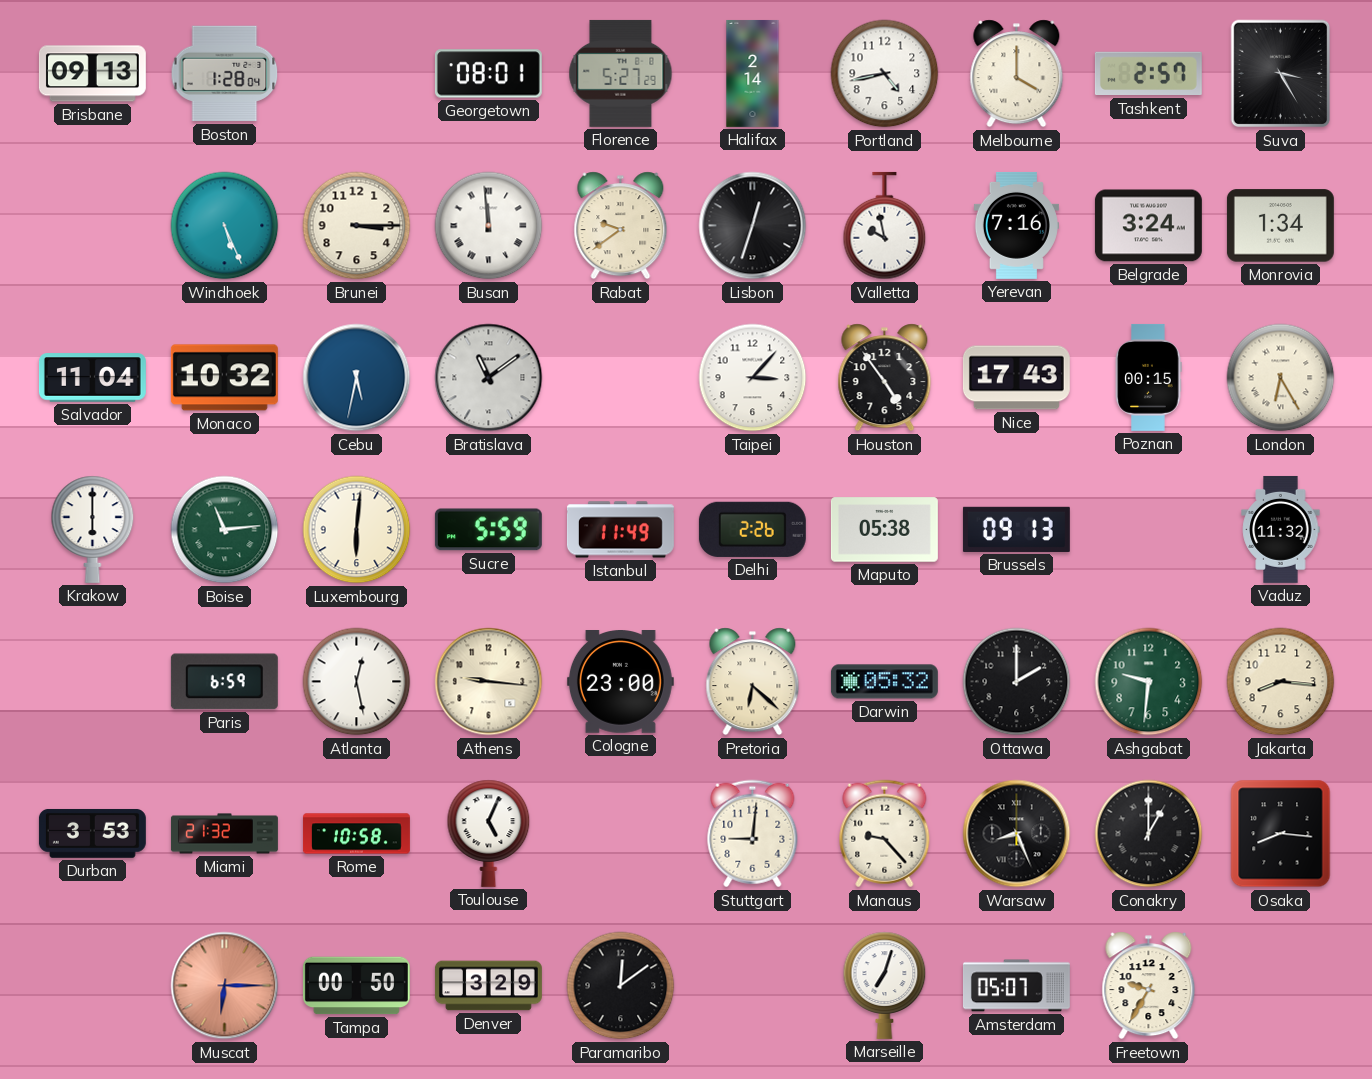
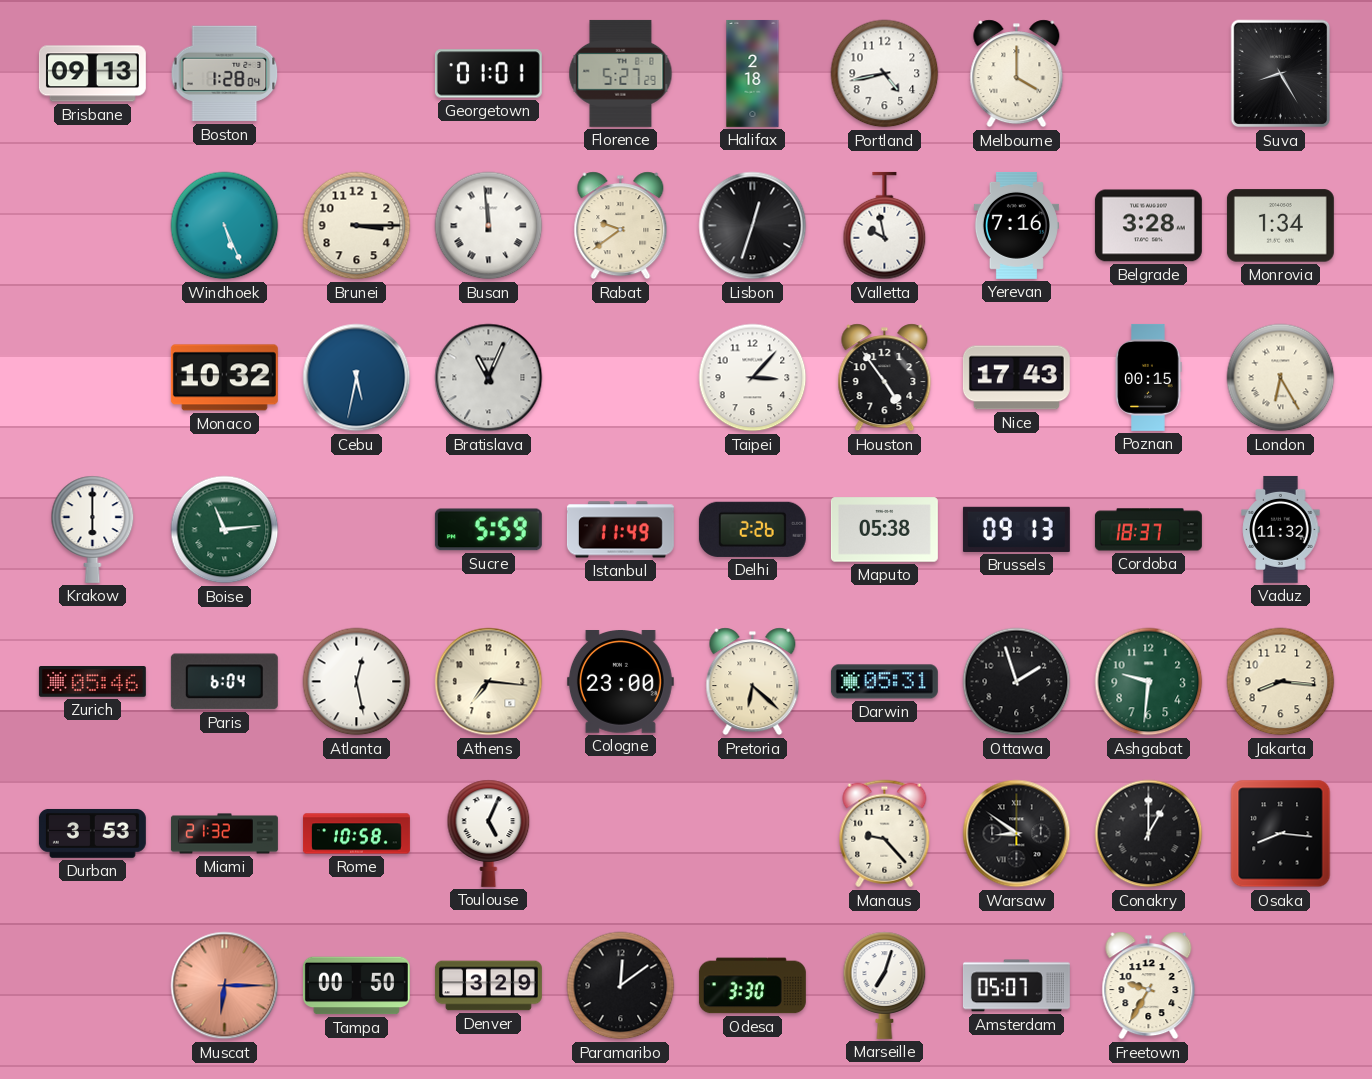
Georgetown: 08:01 -> 01:01
Halifax: 2:14 -> 2:18
Tashkent: 2:57 -> none
Suva: 3:25 -> 8:25
Belgrade: 3:24 -> 3:28
Salvador: 11:04 -> none
Bratislava: 11:09 -> 11:04
Luxembourg: 6:01 -> none
Cordoba: none -> 18:37
Zurich: none -> 05:46
Paris: 6:59 -> 6:04
Athens: 9:16 -> 7:16
Darwin: 05:32 -> 05:31
Ottawa: 2:00 -> 1:57
Stuttgart: 9:01 -> none
Warsaw: 8:26 -> 8:51
Odesa: none -> 3:30
